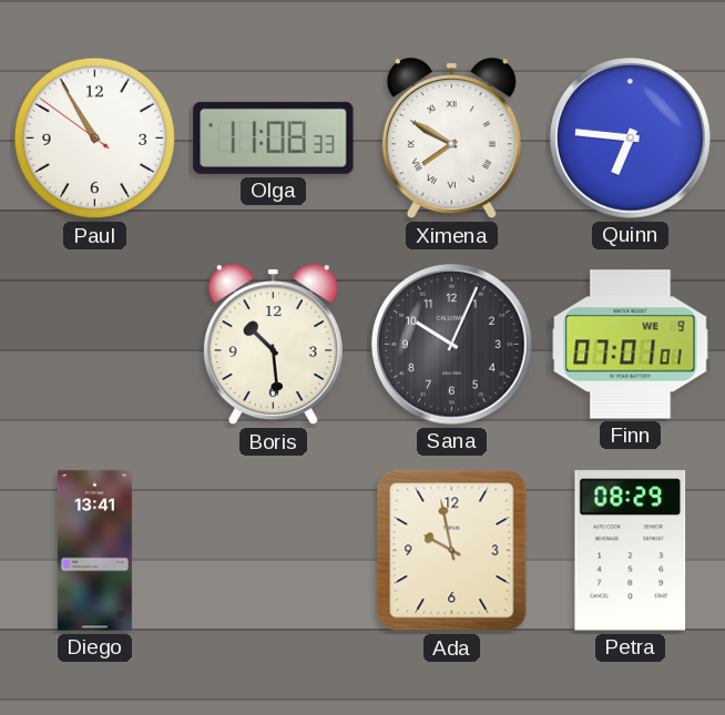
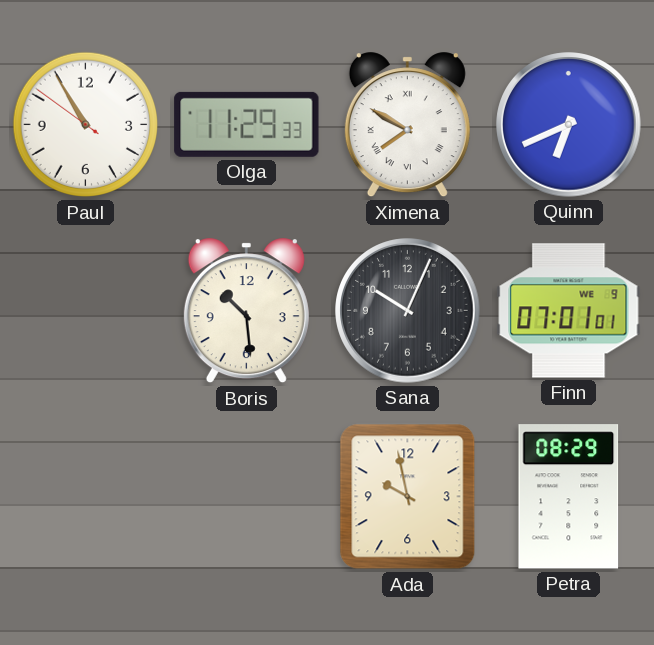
Olga: 11:08 -> 11:29
Quinn: 6:46 -> 6:41
Diego: 13:41 -> none
